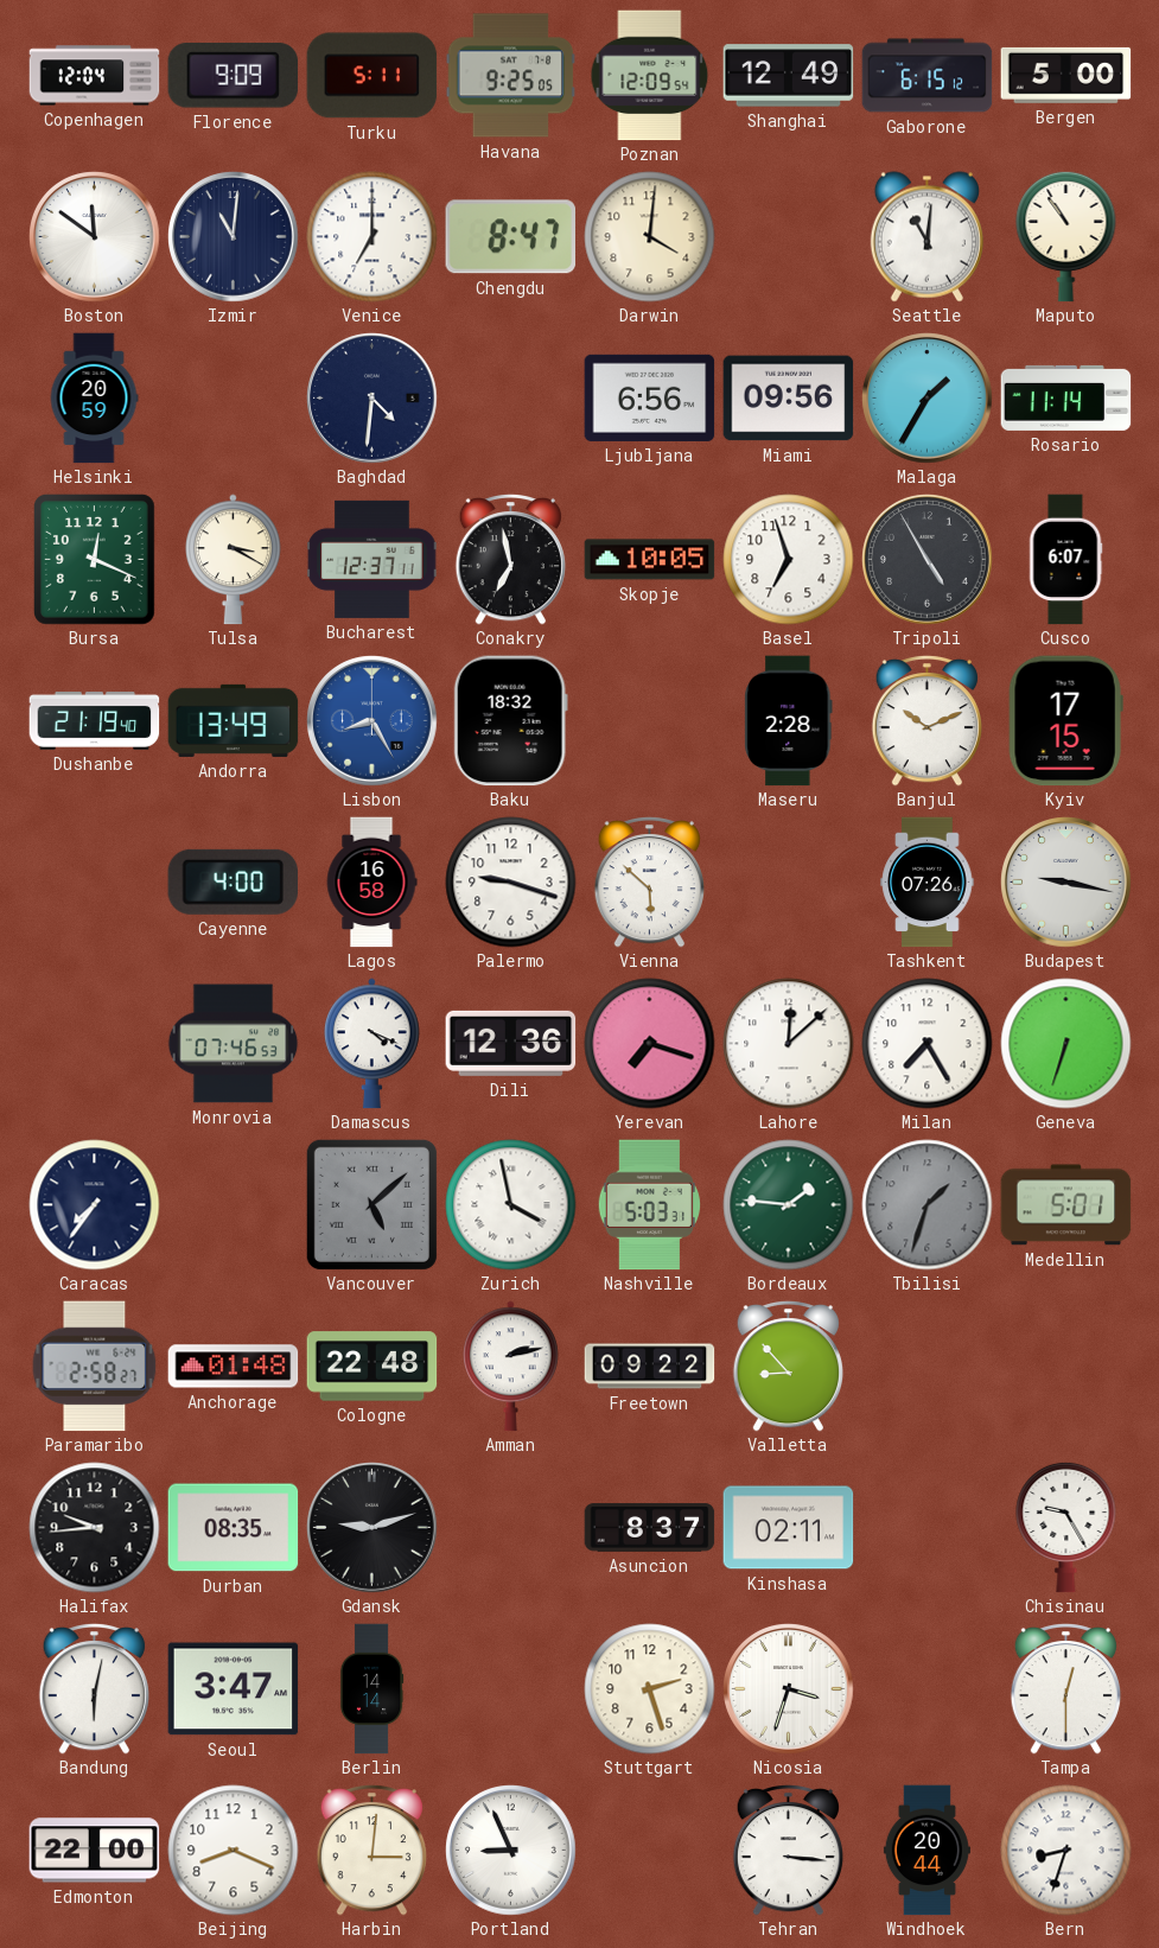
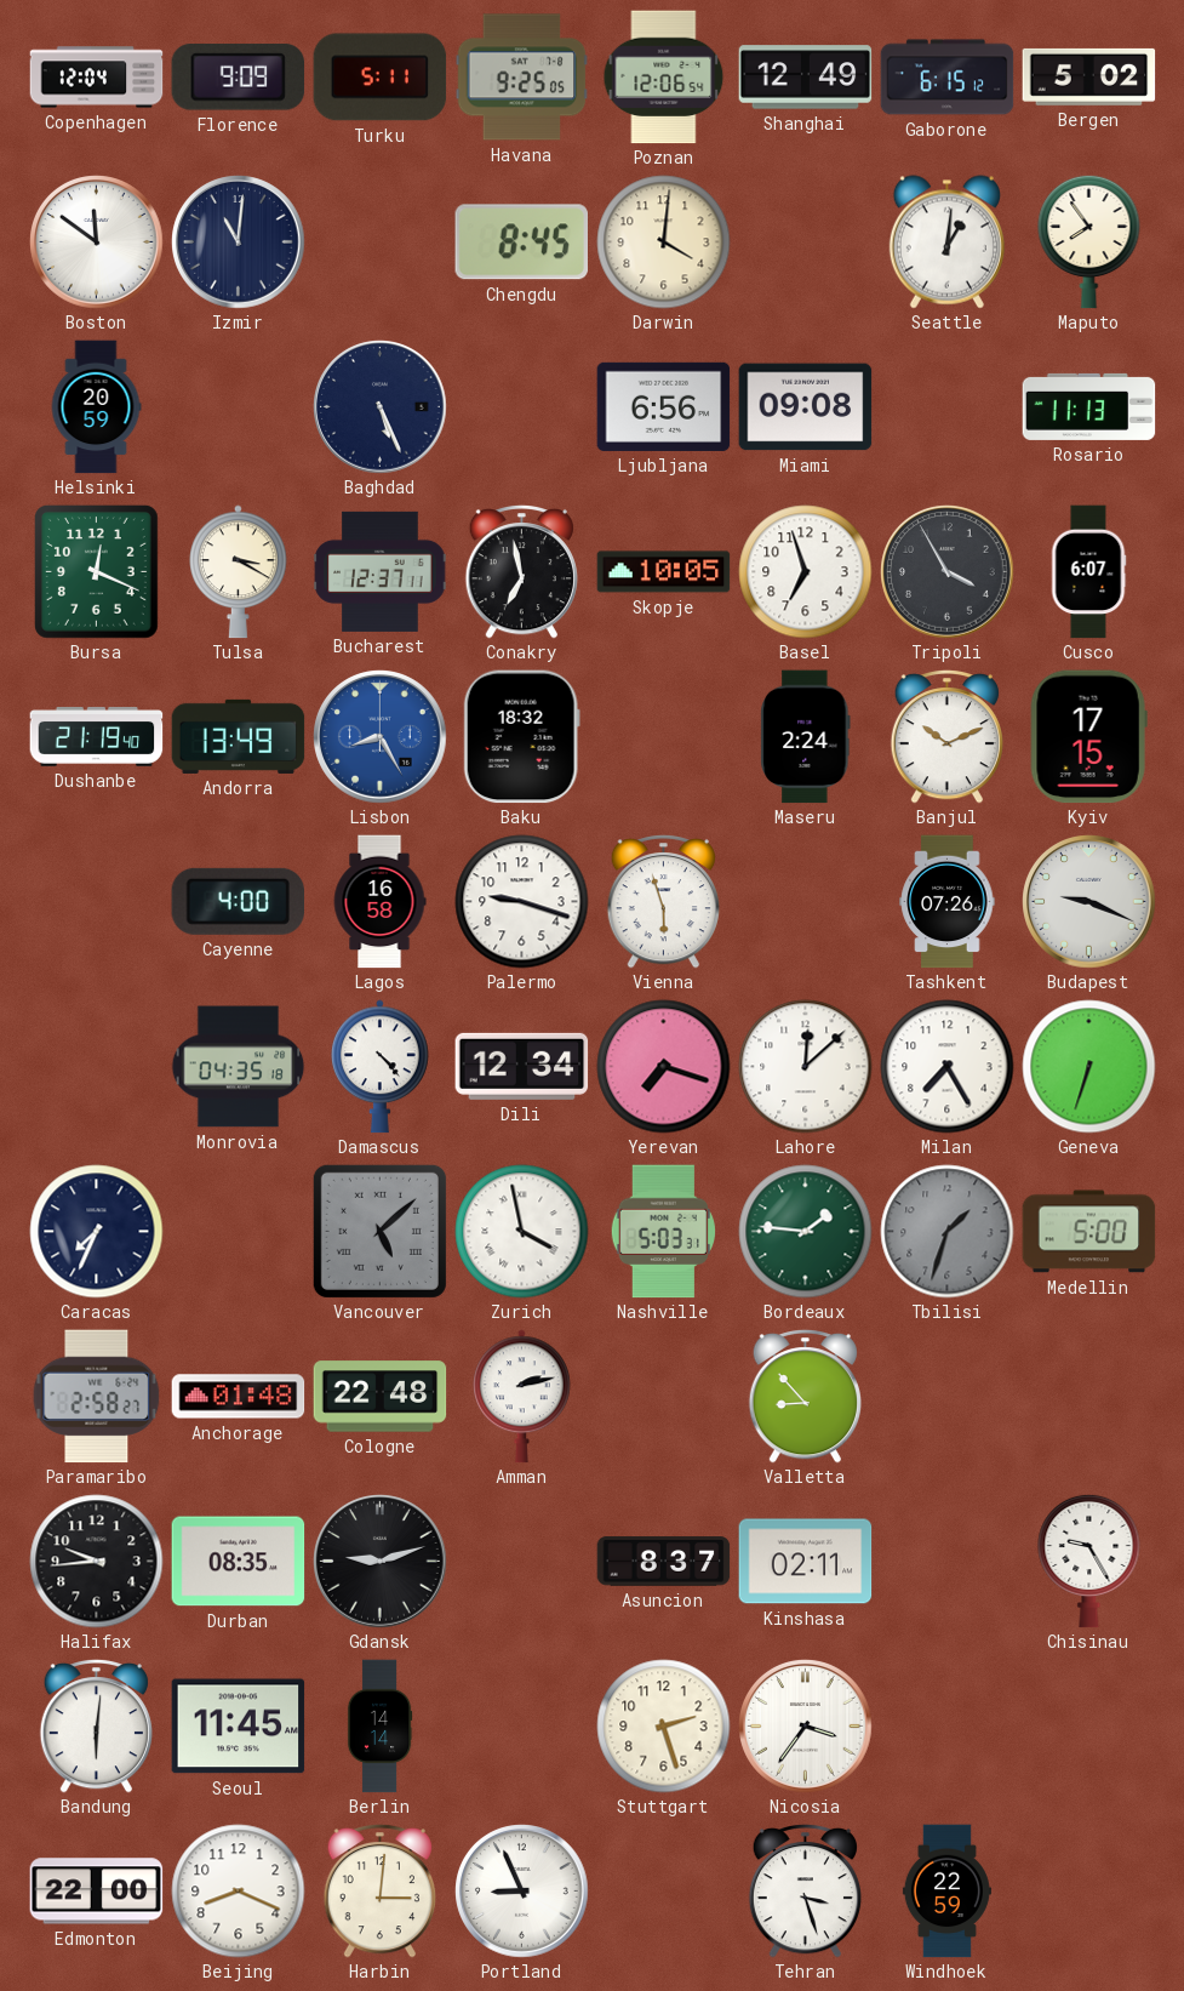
Poznan: 12:09 -> 12:06
Bergen: 5:00 -> 5:02
Venice: 7:00 -> none
Chengdu: 8:47 -> 8:45
Seattle: 11:01 -> 1:01
Maputo: 10:54 -> 7:54
Baghdad: 4:31 -> 5:26
Miami: 09:56 -> 09:08
Malaga: 1:35 -> none
Rosario: 11:14 -> 11:13
Tripoli: 4:55 -> 3:55
Maseru: 2:28 -> 2:24
Vienna: 5:52 -> 5:57
Budapest: 9:17 -> 9:19
Monrovia: 07:46 -> 04:35
Damascus: 4:19 -> 4:23
Dili: 12:36 -> 12:34
Caracas: 7:36 -> 7:34
Medellin: 5:01 -> 5:00
Freetown: 09:22 -> none
Bandung: 6:02 -> 6:01
Seoul: 3:47 -> 11:45
Nicosia: 3:33 -> 3:36
Tampa: 12:30 -> none
Tehran: 3:16 -> 3:27
Windhoek: 20:44 -> 22:59
Bern: 8:33 -> none
